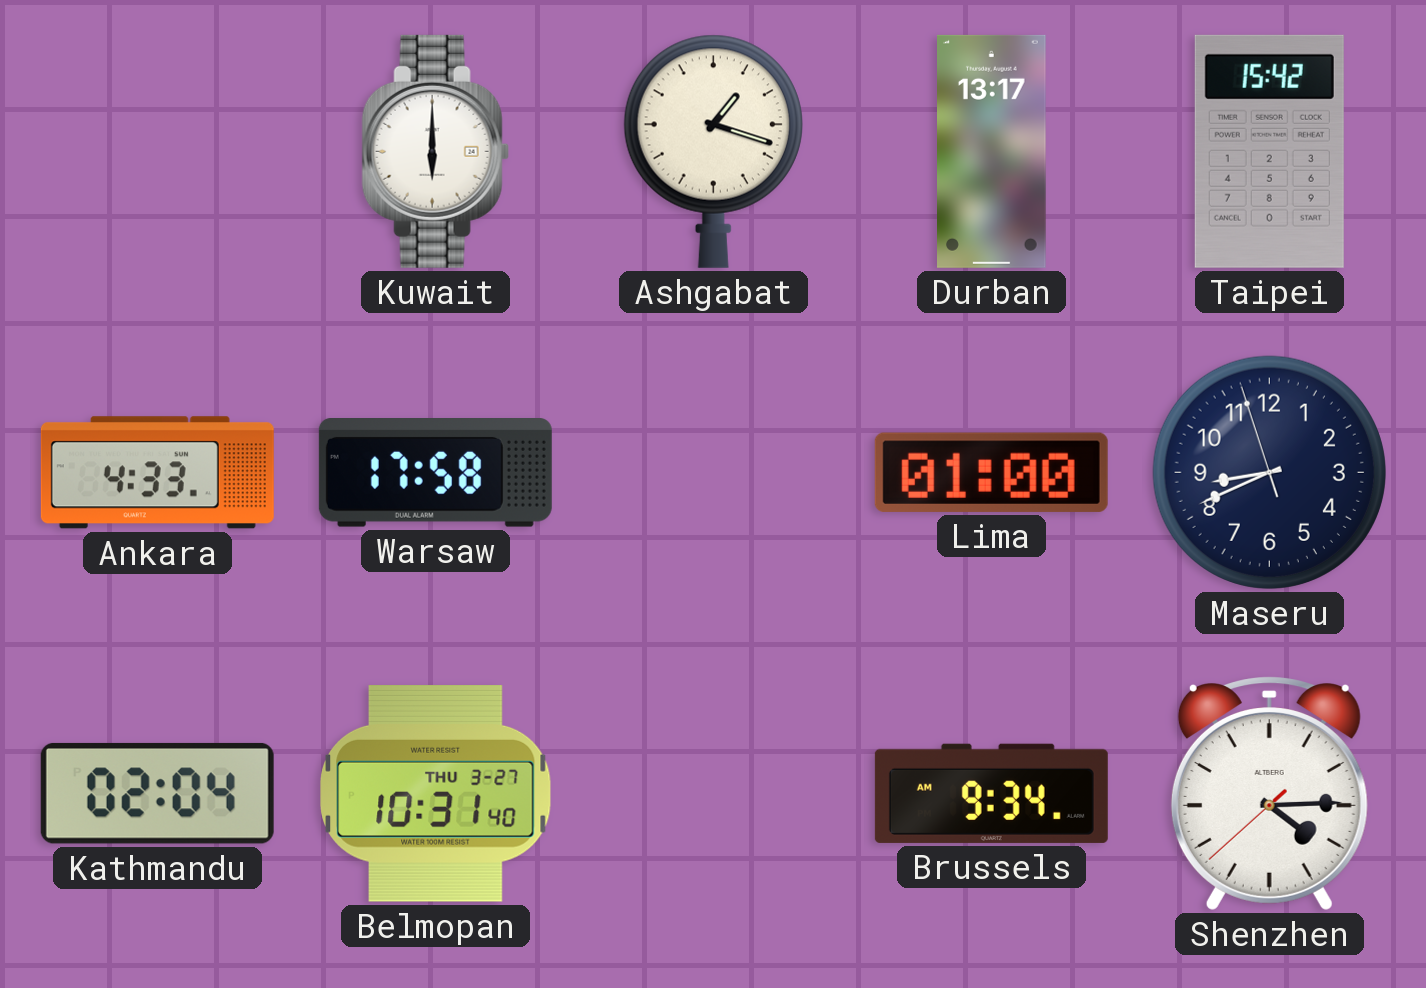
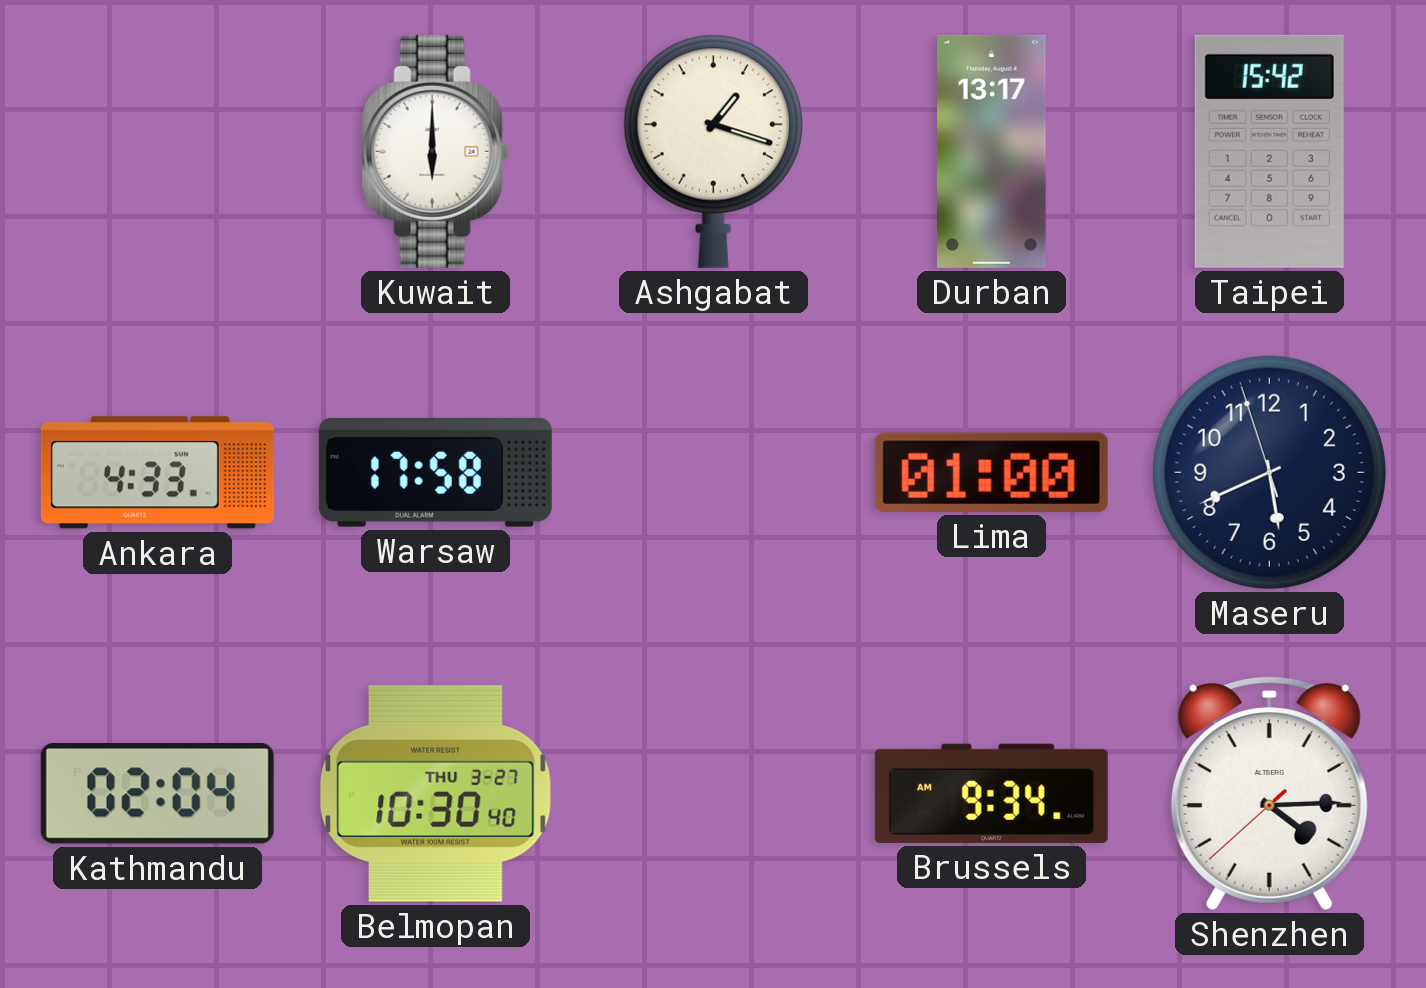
Maseru: 8:40 -> 5:40
Belmopan: 10:31 -> 10:30
